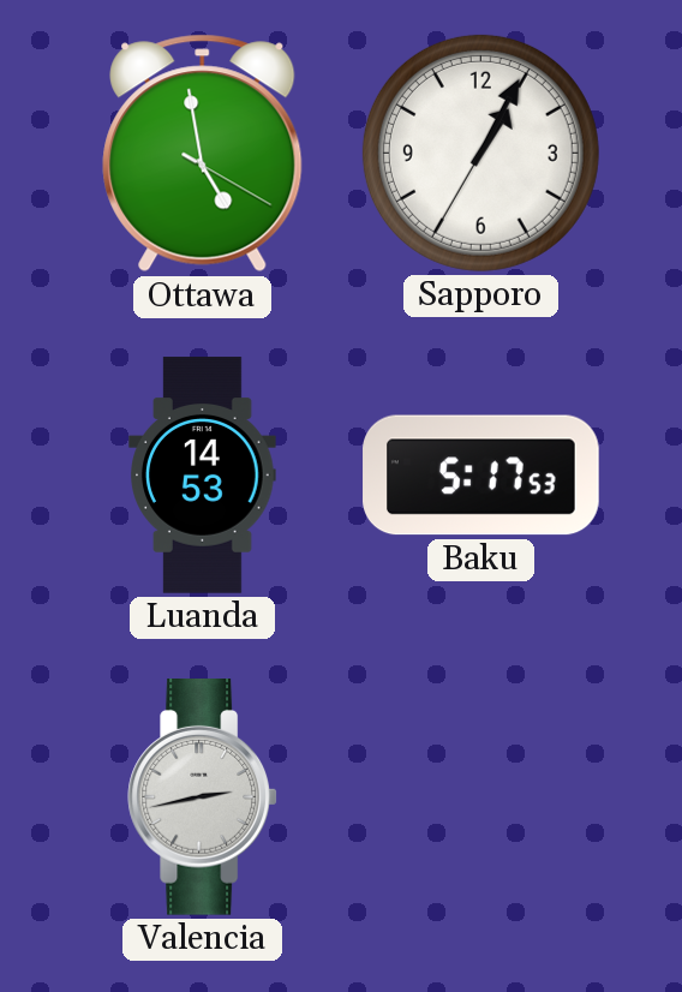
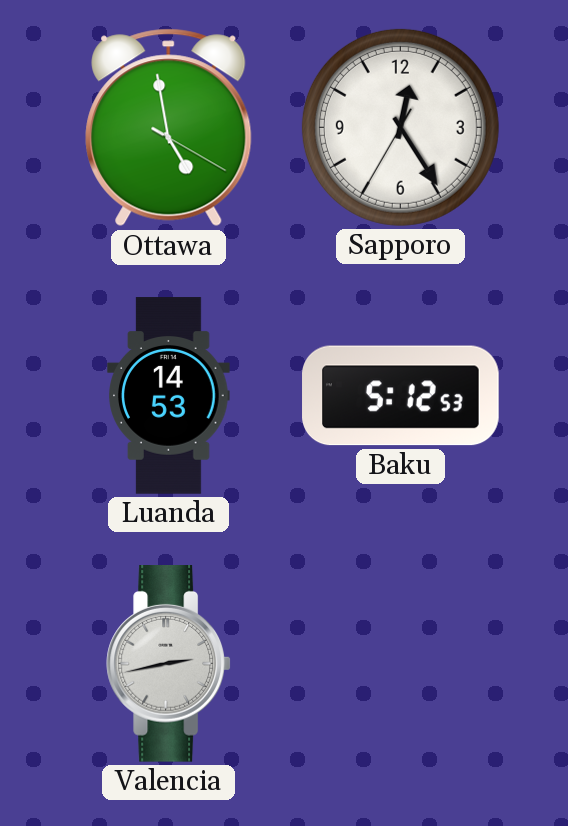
Sapporo: 1:04 -> 12:24
Baku: 5:17 -> 5:12
